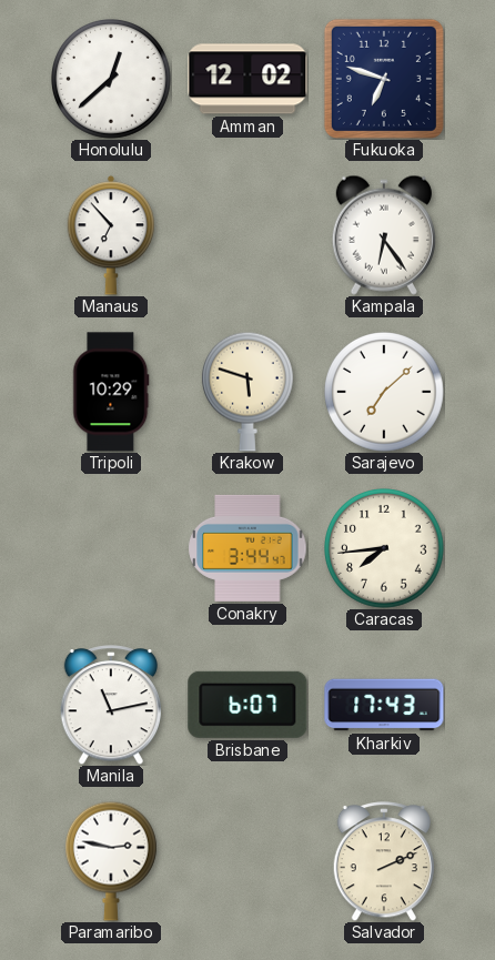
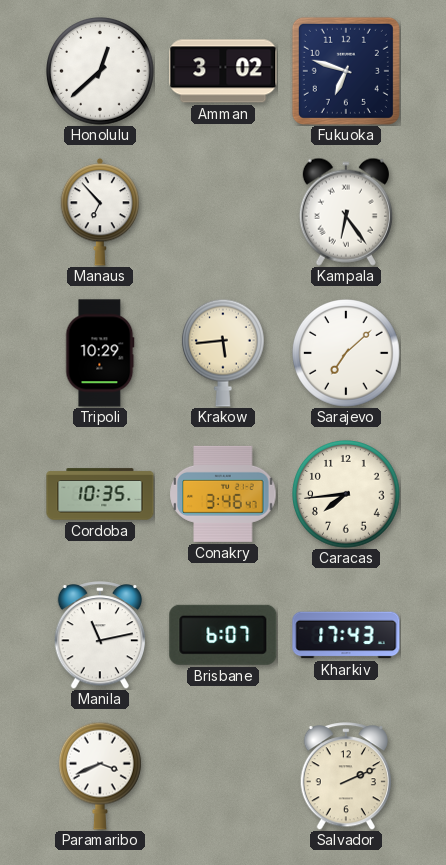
Amman: 12:02 -> 3:02
Krakow: 5:48 -> 5:44
Cordoba: none -> 10:35
Conakry: 3:44 -> 3:46
Paramaribo: 2:47 -> 3:41
